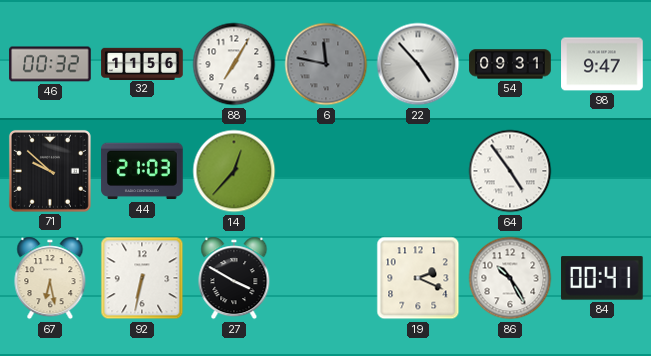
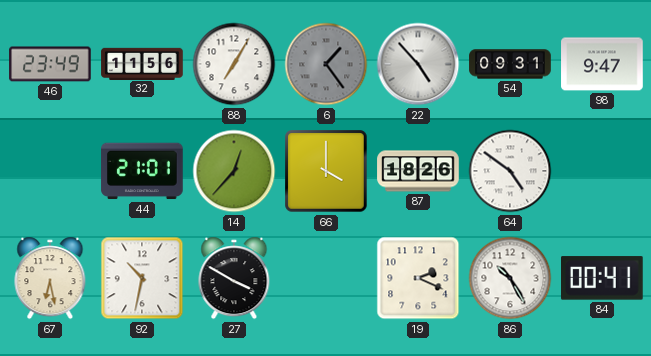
46: 00:32 -> 23:49
6: 11:47 -> 1:24
71: 9:52 -> none
44: 21:03 -> 21:01
66: none -> 4:00
87: none -> 18:26
64: 4:54 -> 4:51
92: 6:32 -> 10:32
